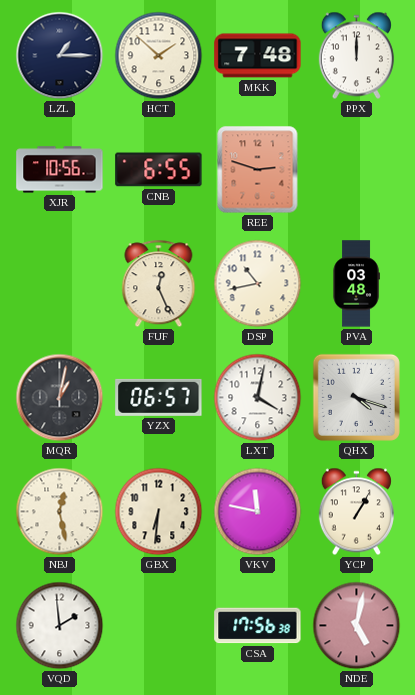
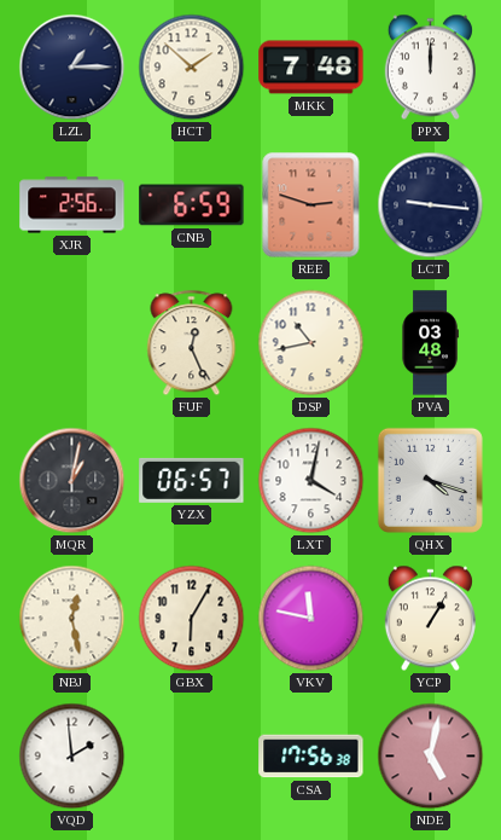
XJR: 10:56 -> 2:56
CNB: 6:55 -> 6:59
LCT: none -> 9:16
GBX: 6:31 -> 6:05
